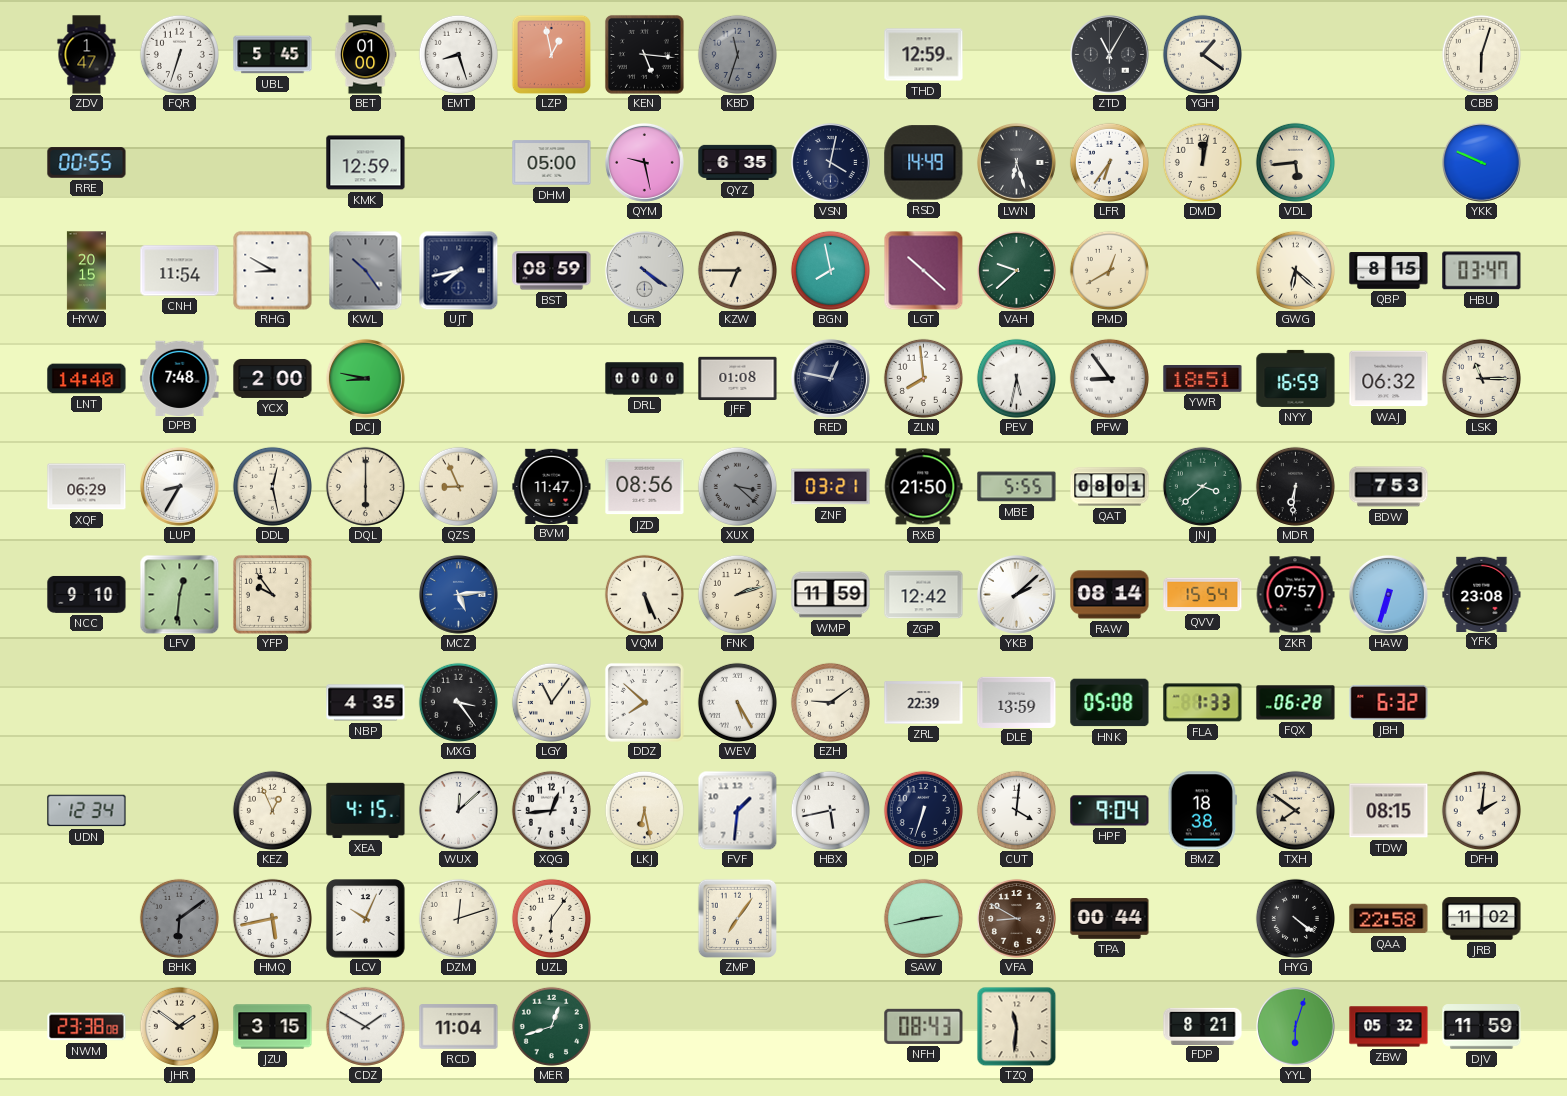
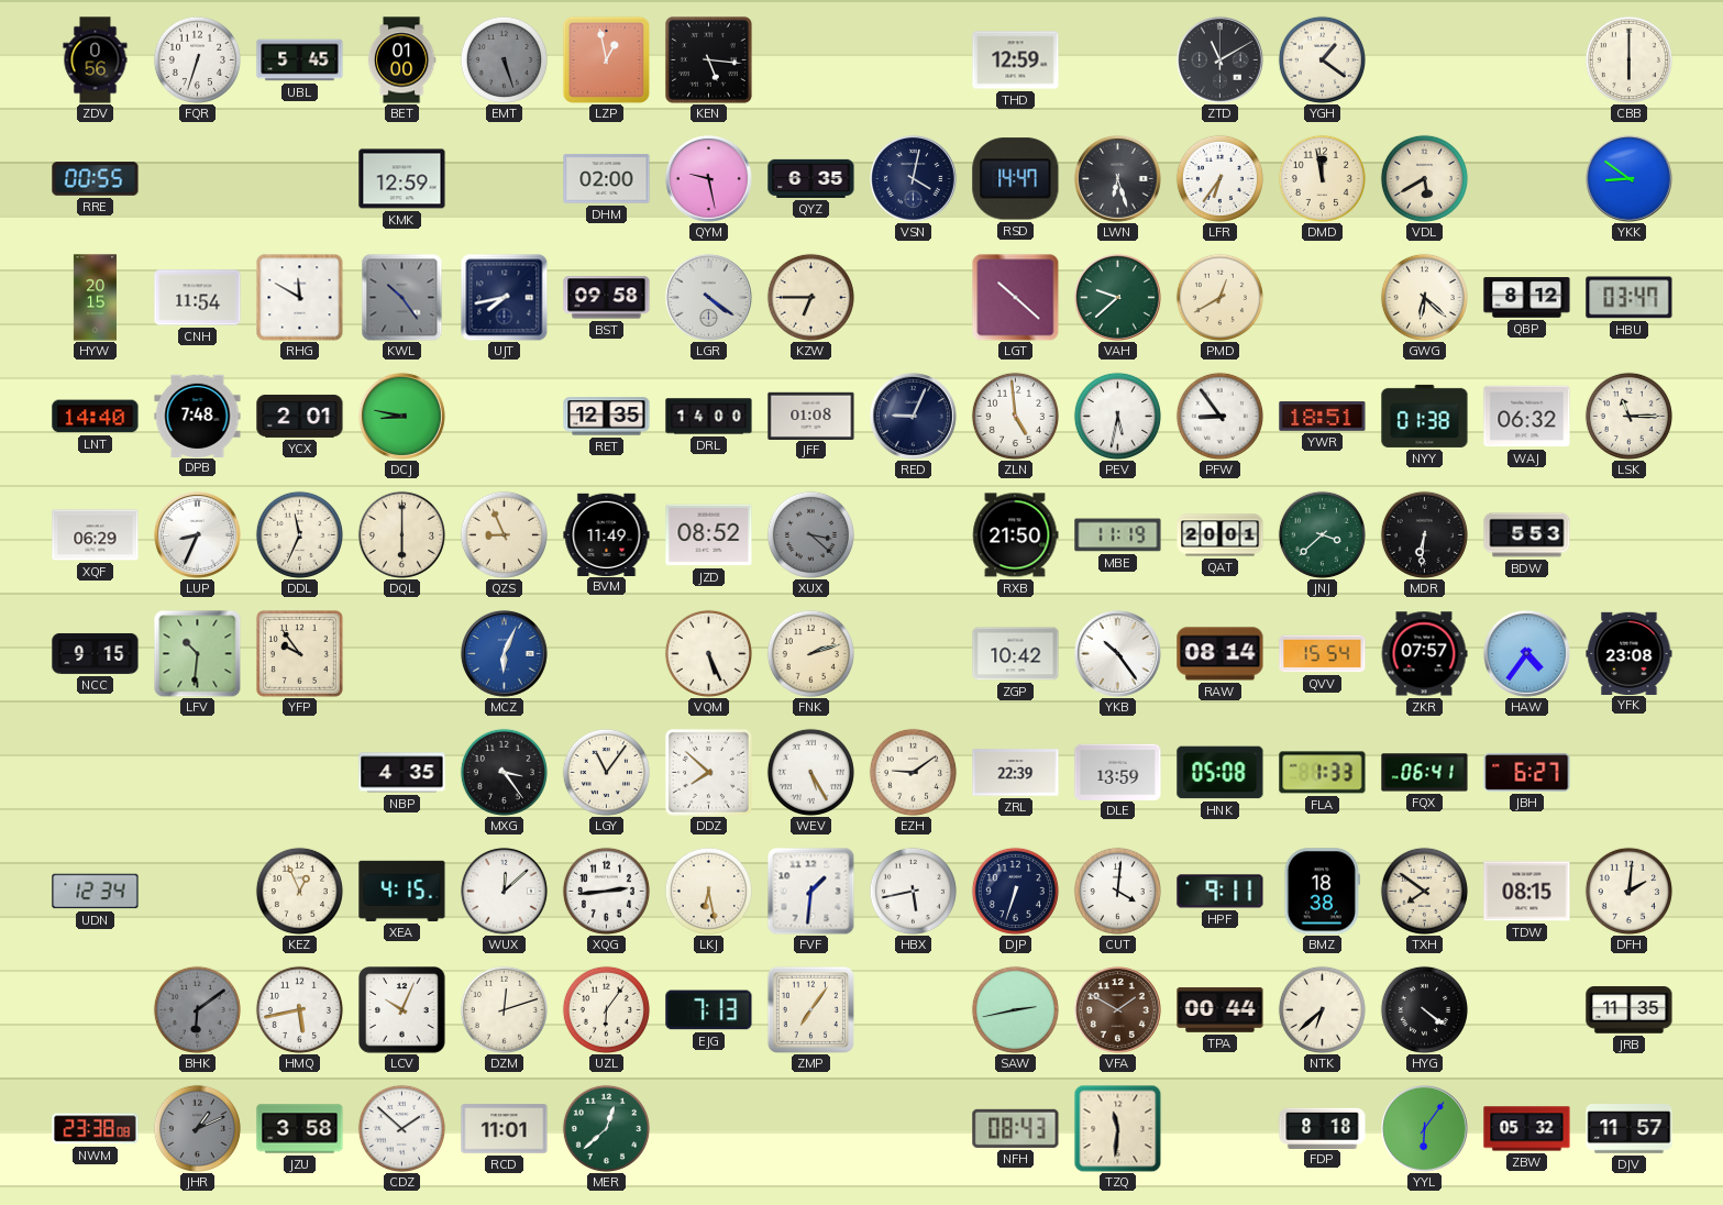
ZDV: 1:47 -> 0:56
EMT: 8:27 -> 5:27
EMT dial: white -> grey
KBD: 11:33 -> none
ZTD: 11:05 -> 11:10
CBB: 6:03 -> 6:00
DHM: 05:00 -> 02:00
RSD: 14:49 -> 14:47
DMD: 12:02 -> 11:58
VDL: 5:44 -> 5:40
YKK: 9:49 -> 8:51
RHG: 8:50 -> 11:50
BST: 08:59 -> 09:58
BGN: 7:58 -> none
QBP: 8:15 -> 8:12
YCX: 2:00 -> 2:01
RET: none -> 12:35
DRL: 00:00 -> 14:00
RED: 12:47 -> 9:04
ZLN: 7:59 -> 4:59
NYY: 16:59 -> 01:38
LUP: 8:35 -> 8:34
DDL: 12:28 -> 11:34
BVM: 11:47 -> 11:49
JZD: 08:56 -> 08:52
ZNF: 03:21 -> none
MBE: 5:55 -> 11:19
QAT: 08:01 -> 20:01
BDW: 7:53 -> 5:53
NCC: 9:10 -> 9:15
LFV: 12:31 -> 10:31
MCZ: 5:14 -> 6:04
WMP: 11:59 -> none
ZGP: 12:42 -> 10:42
YKB: 2:08 -> 10:24
HAW: 6:33 -> 4:36
FQX: 06:28 -> 06:41
JBH: 6:32 -> 6:27
XQG: 12:44 -> 2:44
HPF: 9:04 -> 9:11
EJG: none -> 7:13
VFA: 8:50 -> 1:50
NTK: none -> 6:38
QAA: 22:58 -> none
JRB: 11:02 -> 11:35
JHR: 1:51 -> 1:11
JHR dial: cream -> grey
JZU: 3:15 -> 3:58
CDZ: 1:50 -> 1:52
RCD: 11:04 -> 11:01
MER: 12:42 -> 12:38
FDP: 8:21 -> 8:18
YYL: 6:03 -> 6:06
DJV: 11:59 -> 11:57
